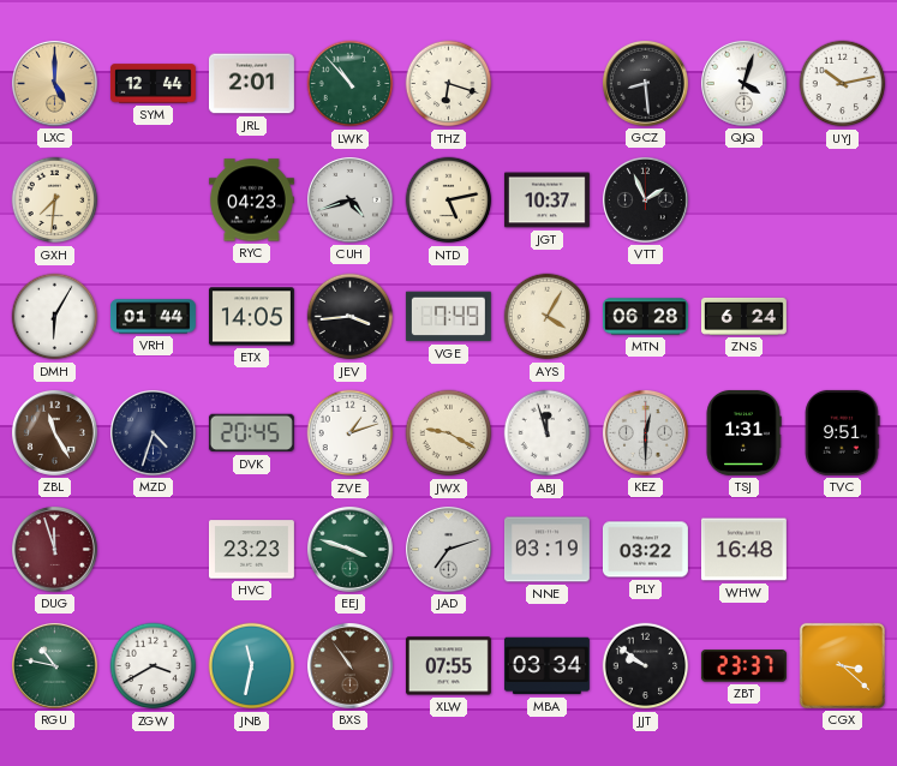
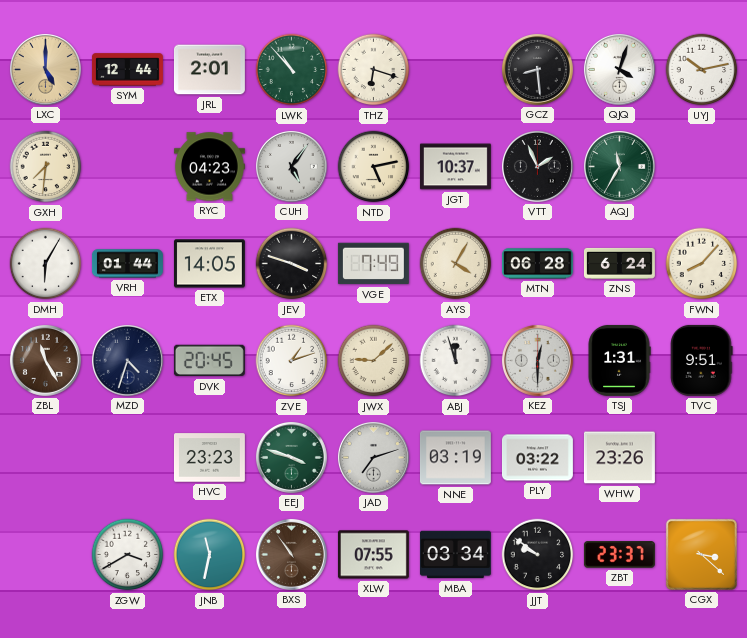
CUH: 4:42 -> 5:06
AQJ: none -> 11:35
JEV: 3:44 -> 3:48
FWN: none -> 8:07
JWX: 9:20 -> 9:08
DUG: 11:57 -> none
WHW: 16:48 -> 23:26
RGU: 10:47 -> none
